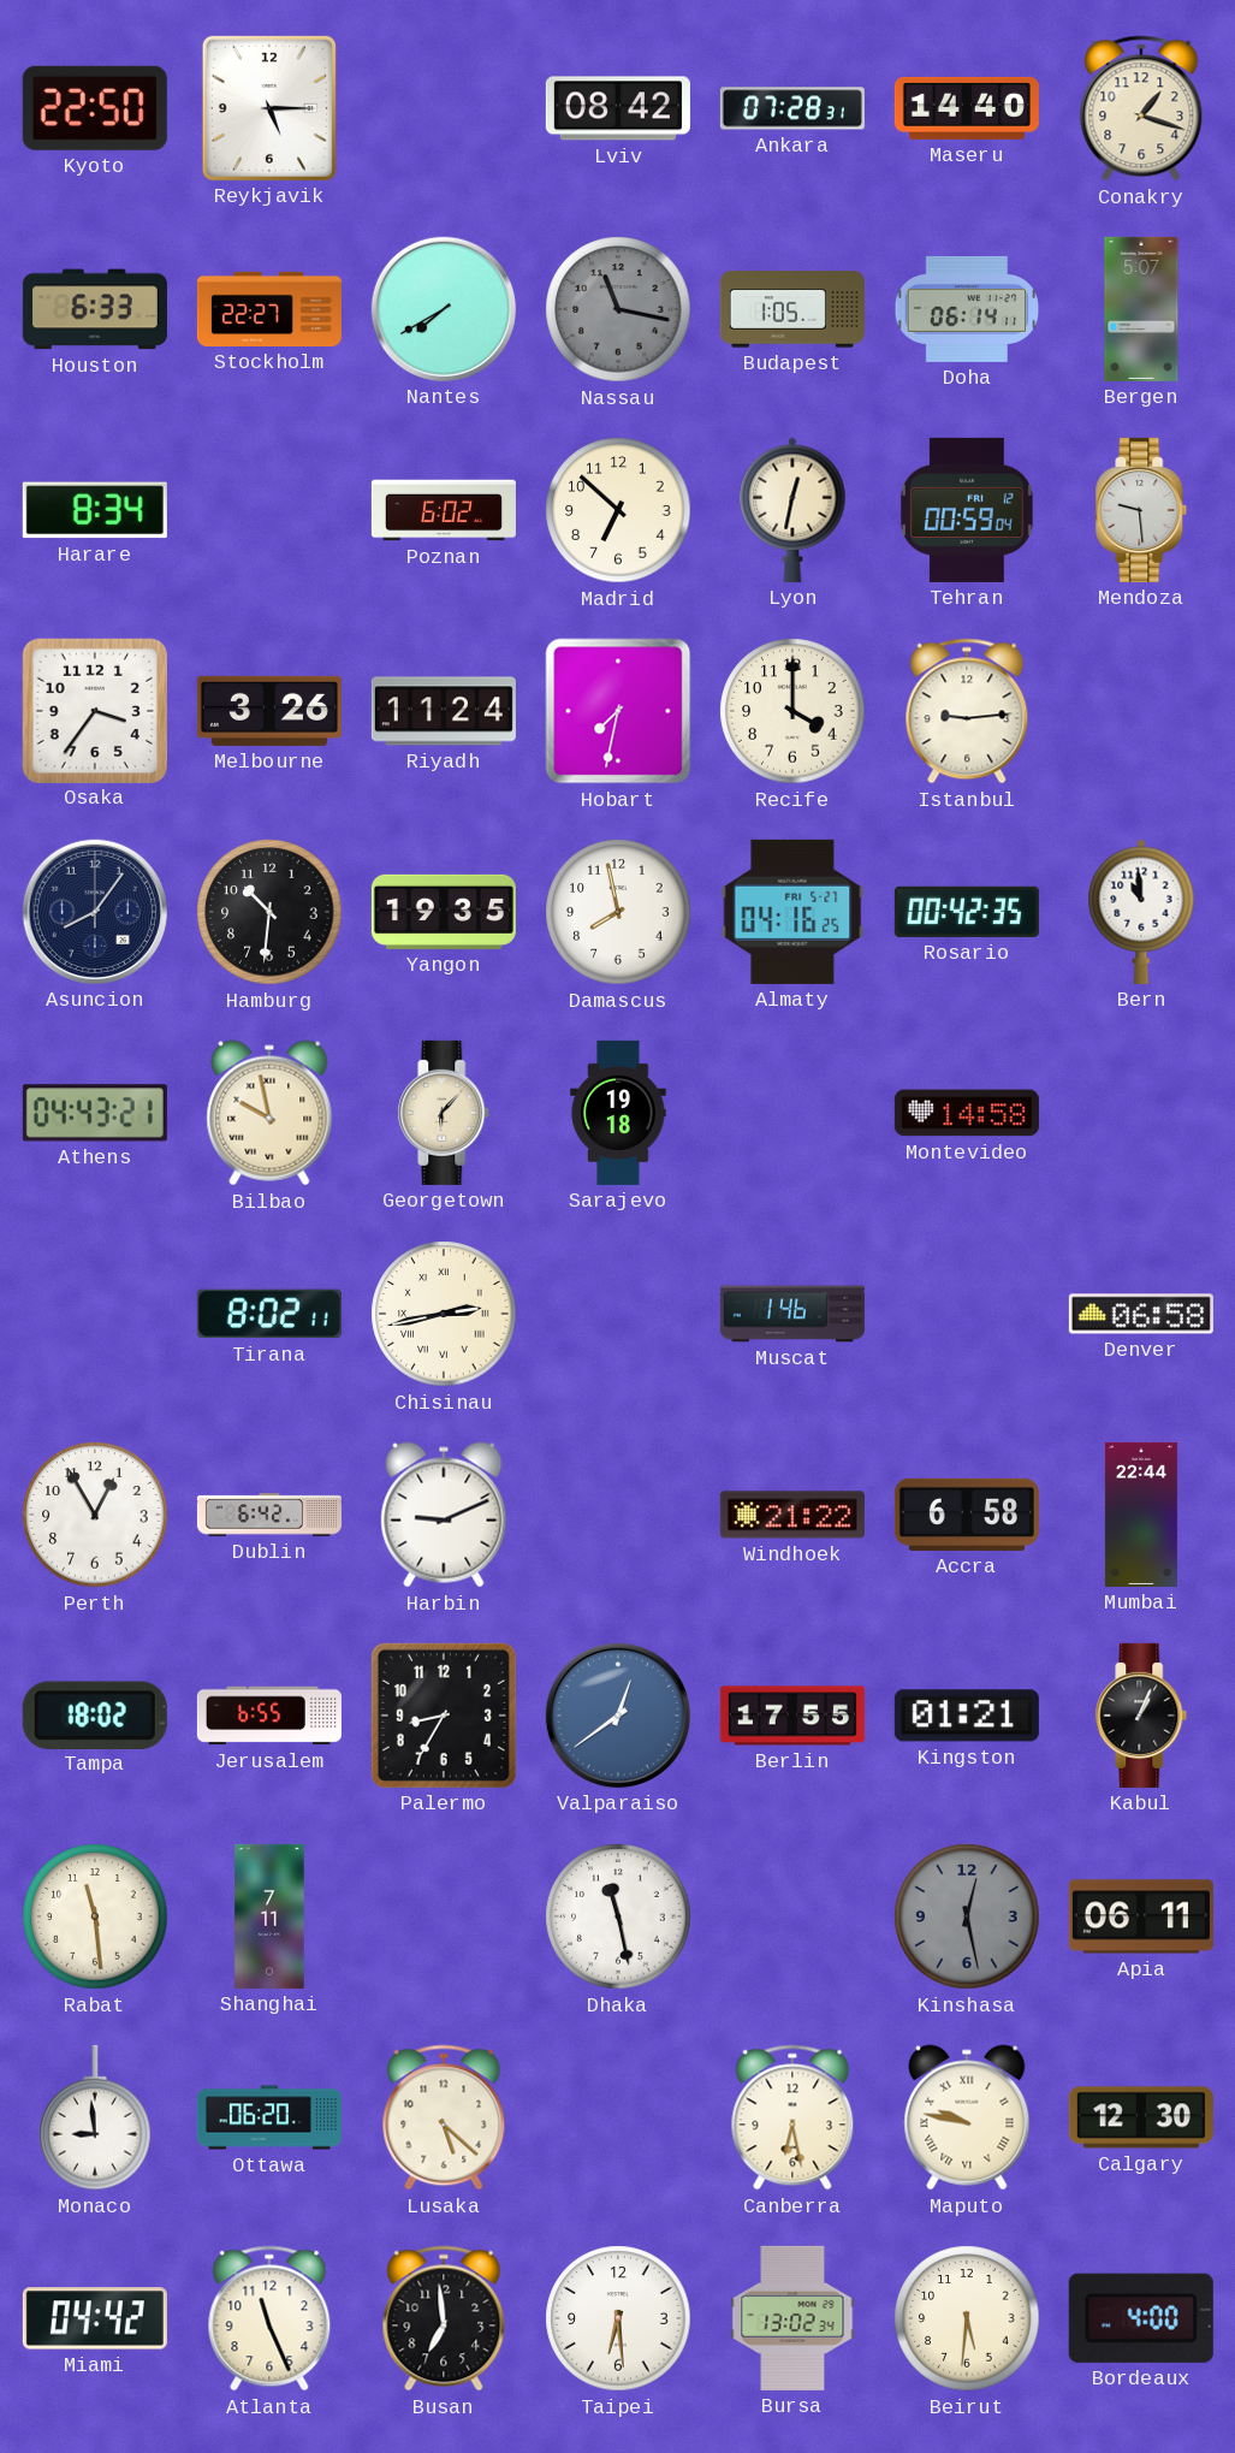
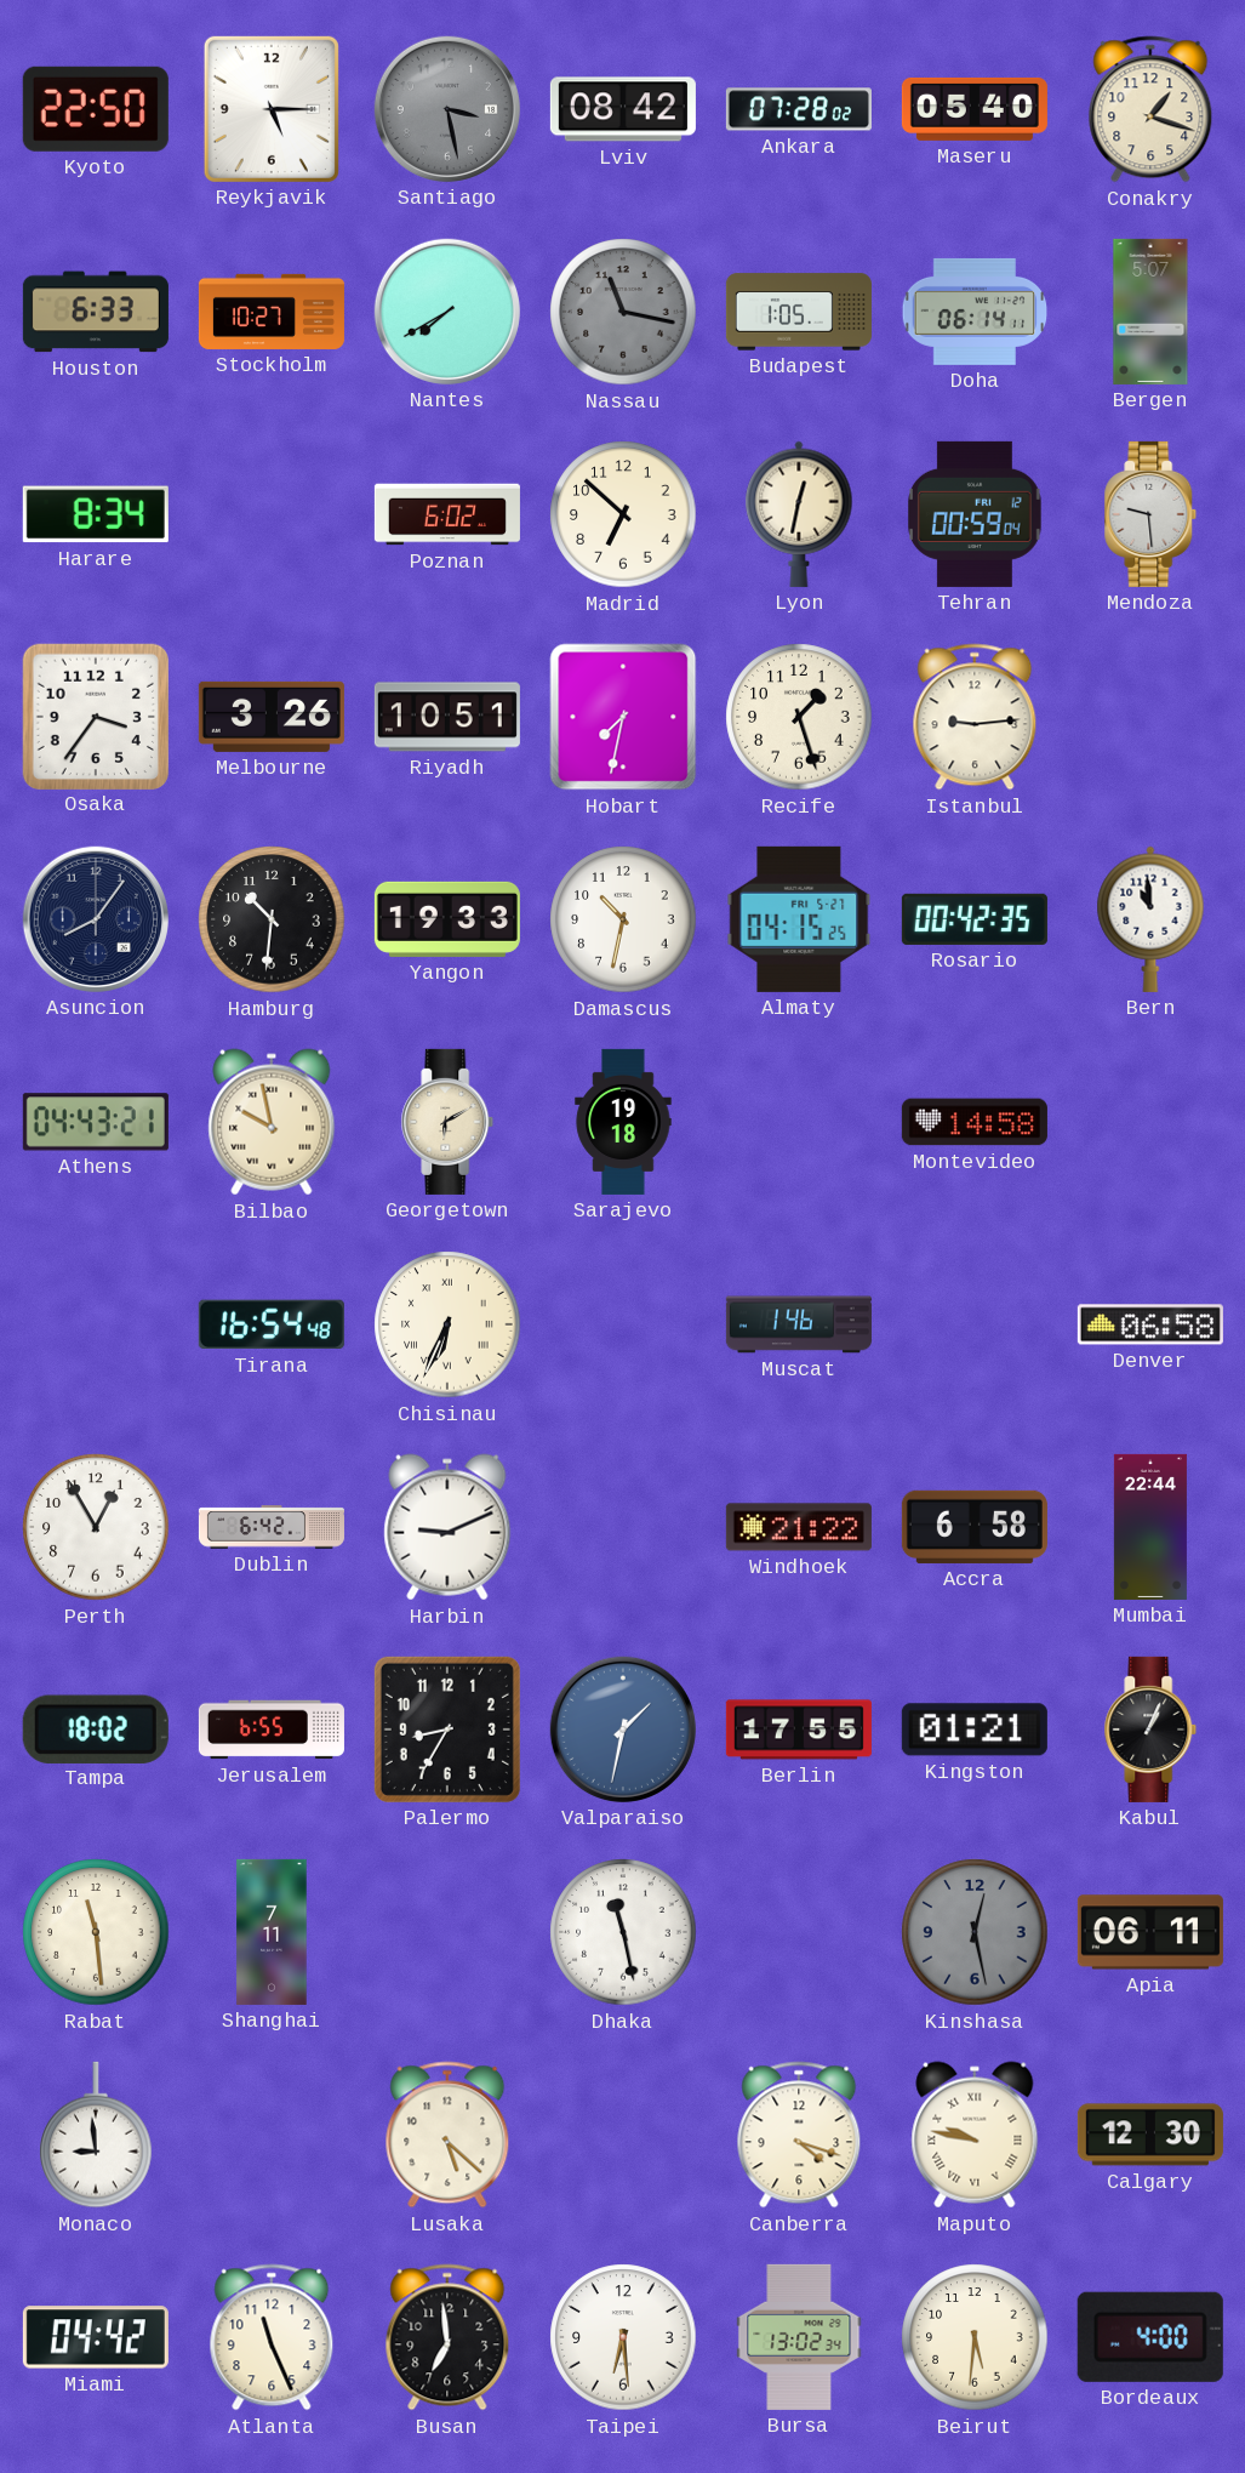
Santiago: none -> 3:28
Ankara: 07:28:31 -> 07:28:02
Maseru: 14:40 -> 05:40
Stockholm: 22:27 -> 10:27
Riyadh: 11:24 -> 10:51
Recife: 4:00 -> 1:27
Yangon: 19:35 -> 19:33
Damascus: 7:58 -> 10:32
Almaty: 04:16 -> 04:15
Georgetown: 6:07 -> 6:10
Tirana: 8:02 -> 16:54
Chisinau: 2:43 -> 6:34
Valparaiso: 12:39 -> 1:32
Ottawa: 06:20 -> none
Canberra: 6:28 -> 4:18
